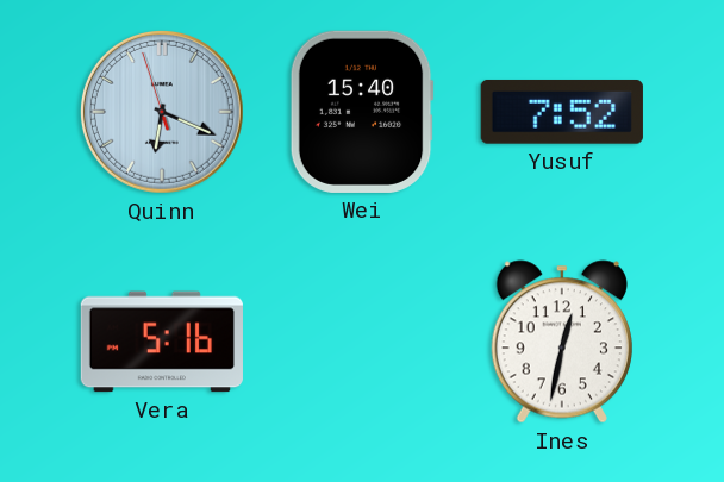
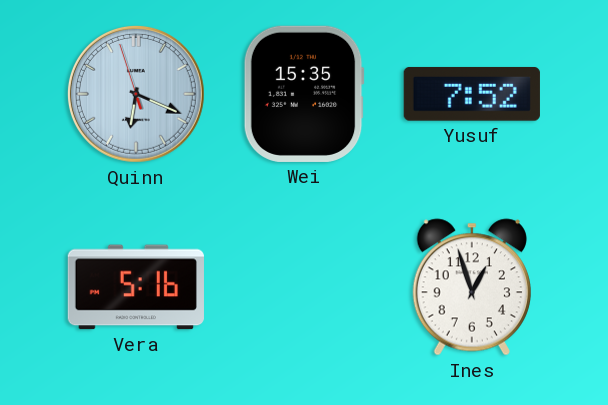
Wei: 15:40 -> 15:35
Ines: 12:32 -> 12:57
